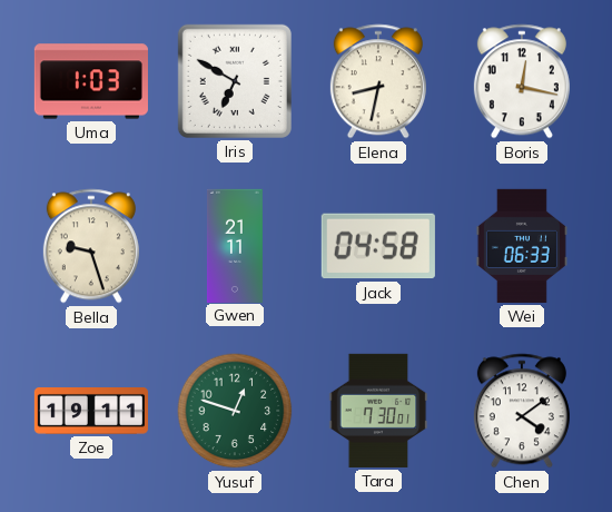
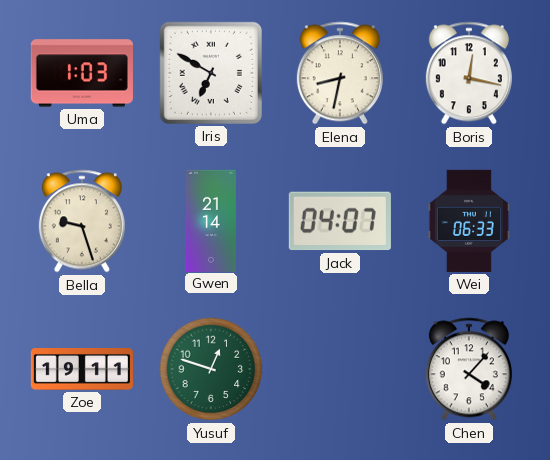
Gwen: 21:11 -> 21:14
Jack: 04:58 -> 04:07
Tara: 7:30 -> none
Chen: 4:09 -> 4:07
